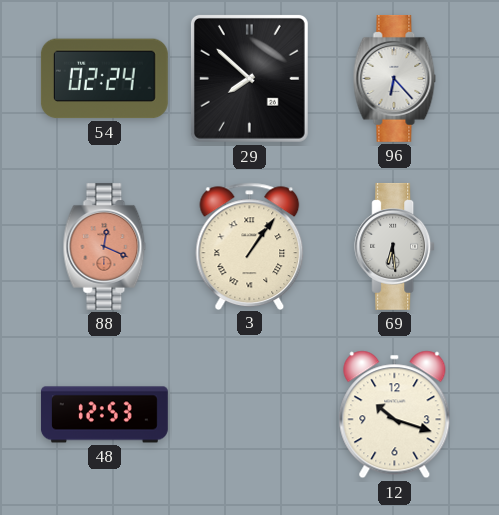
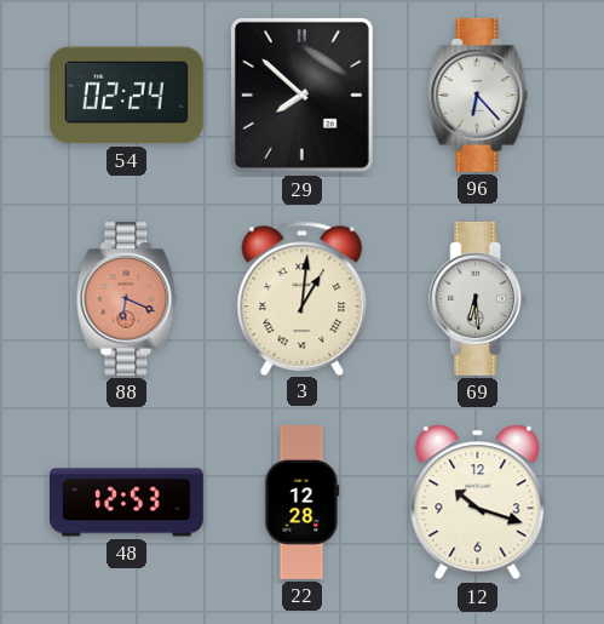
88: 12:19 -> 6:19
3: 1:06 -> 1:01
22: none -> 12:28
